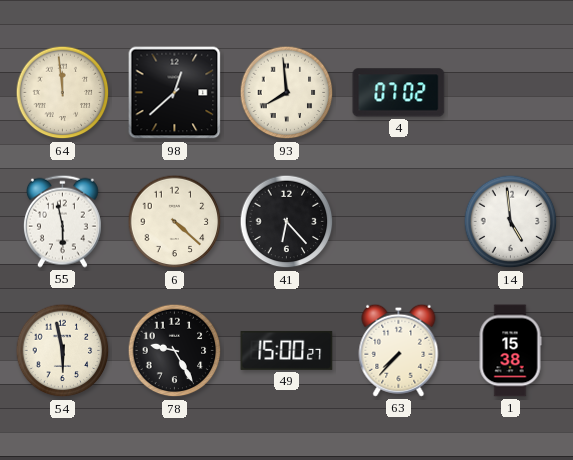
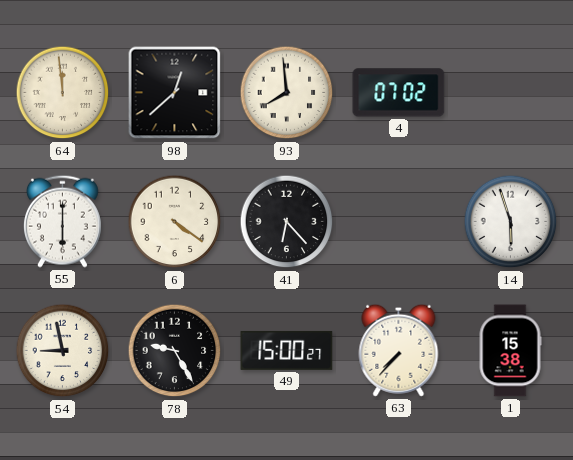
55: 5:58 -> 6:00
6: 4:22 -> 4:21
14: 4:59 -> 5:57
54: 5:58 -> 8:58
